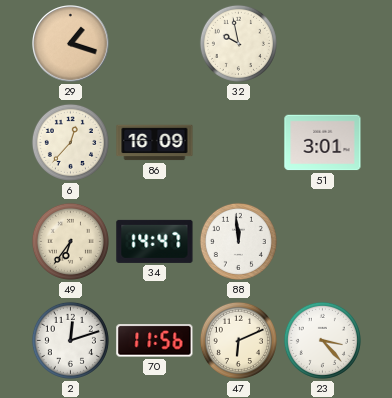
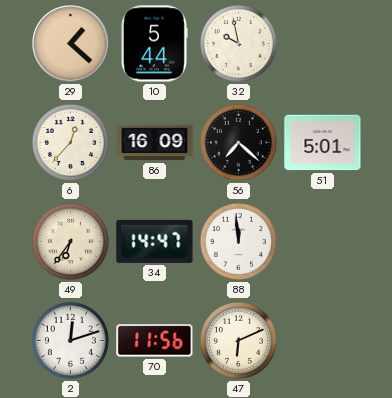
29: 1:18 -> 1:22
10: none -> 5:44
56: none -> 7:22
51: 3:01 -> 5:01
23: 3:23 -> none
